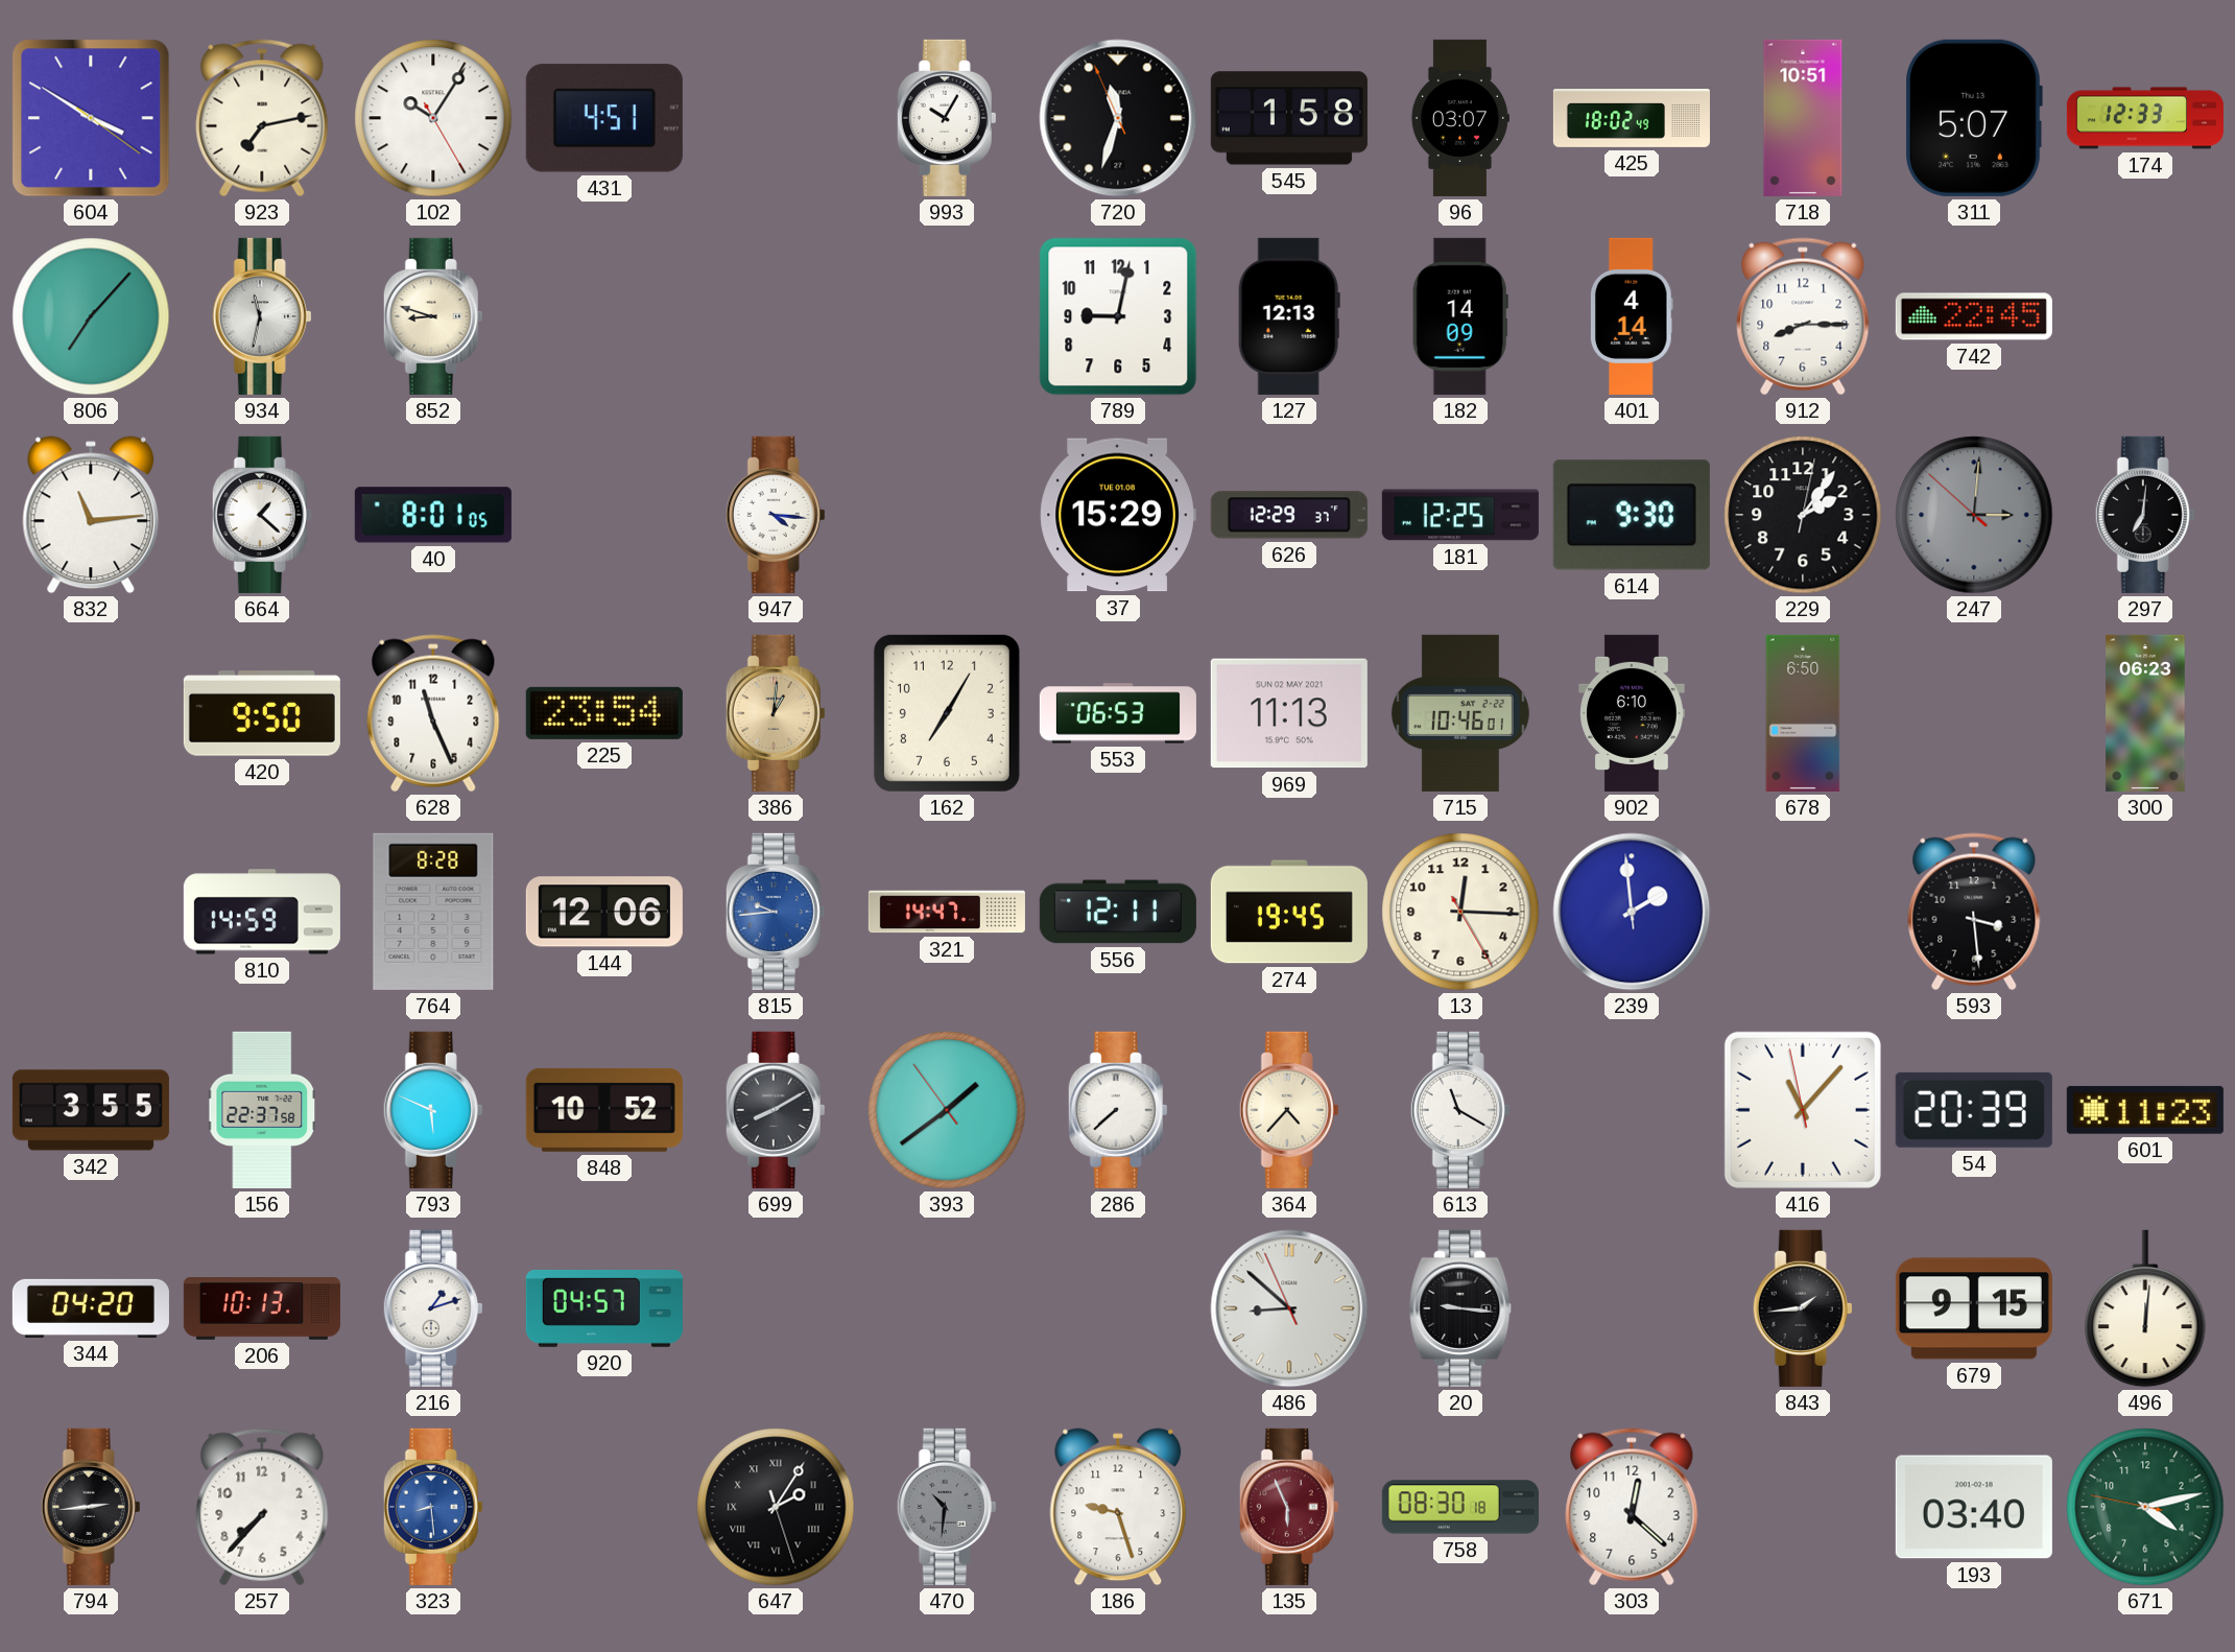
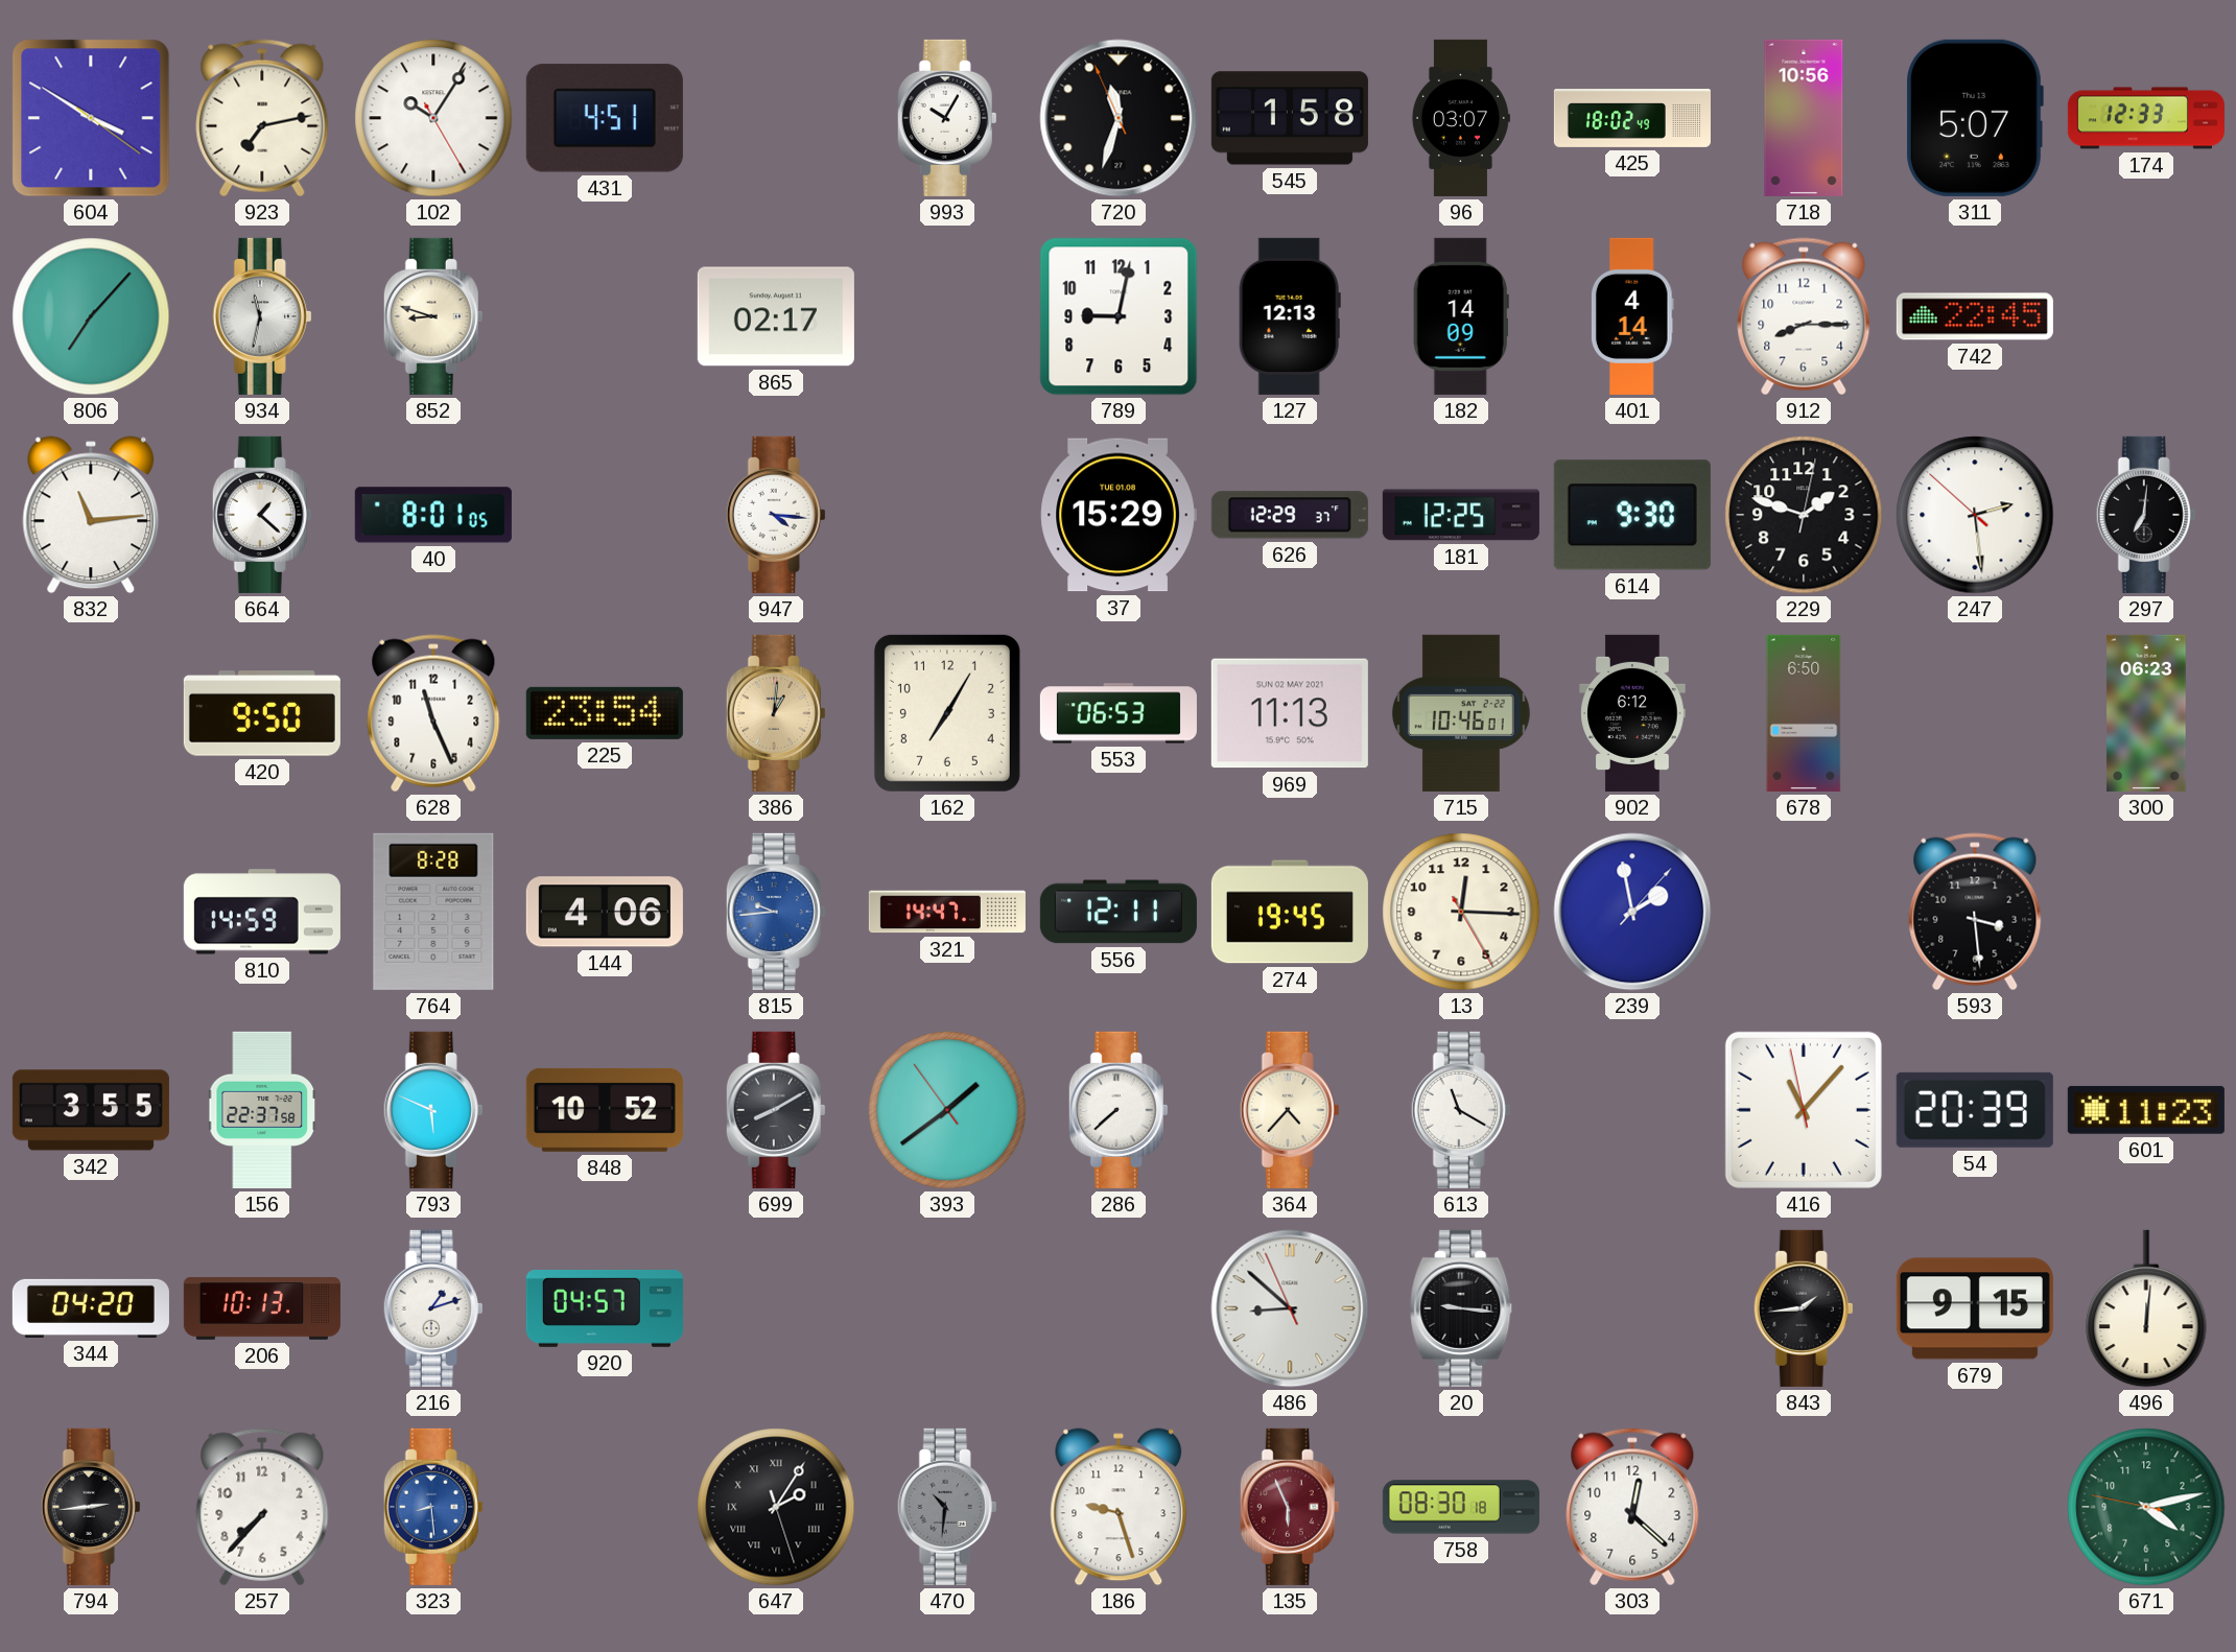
718: 10:51 -> 10:56
865: none -> 02:17
229: 2:06 -> 1:48
247: 3:00 -> 2:28
247 dial: grey -> white
902: 6:10 -> 6:12
144: 12:06 -> 4:06
239: 1:58:59 -> 1:58:07
193: 03:40 -> none
